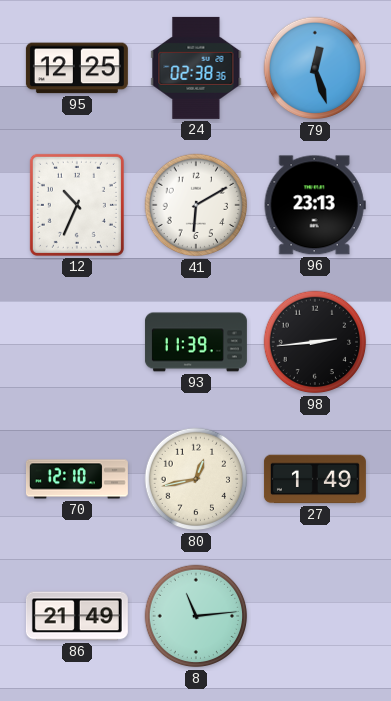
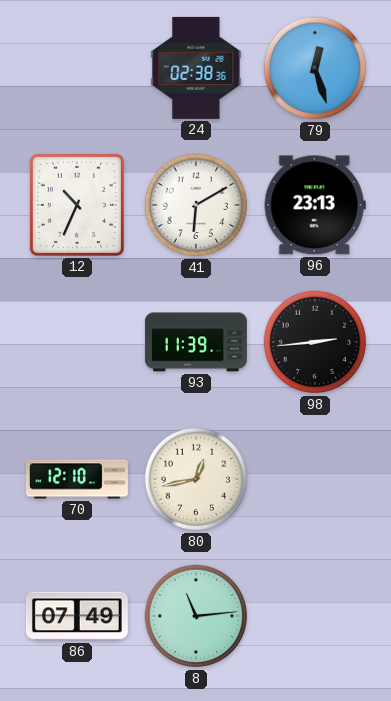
95: 12:25 -> none
27: 1:49 -> none
86: 21:49 -> 07:49
